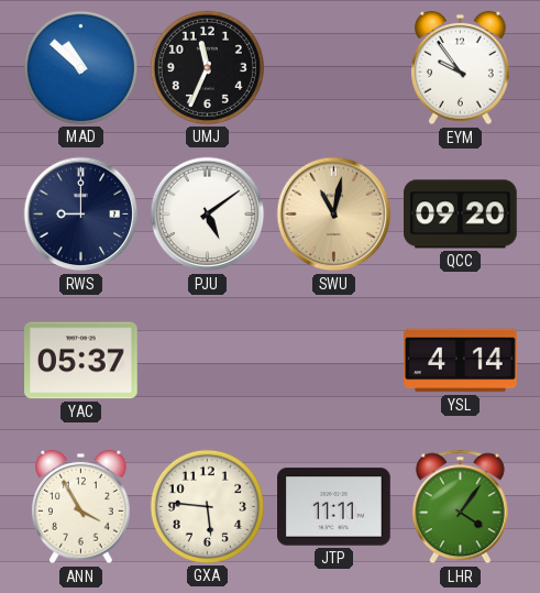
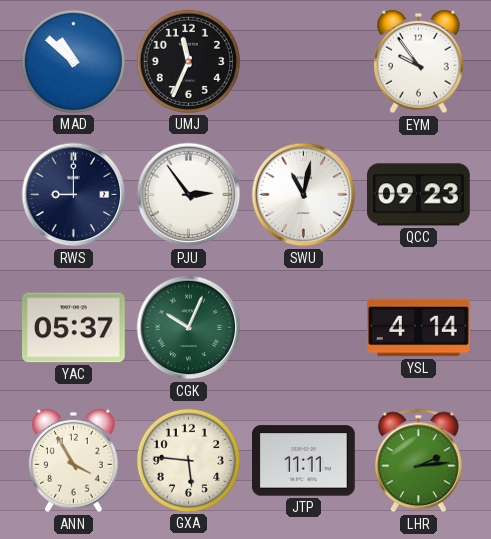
PJU: 5:09 -> 2:54
SWU dial: champagne -> white
QCC: 09:20 -> 09:23
CGK: none -> 10:04
LHR: 4:06 -> 2:14
